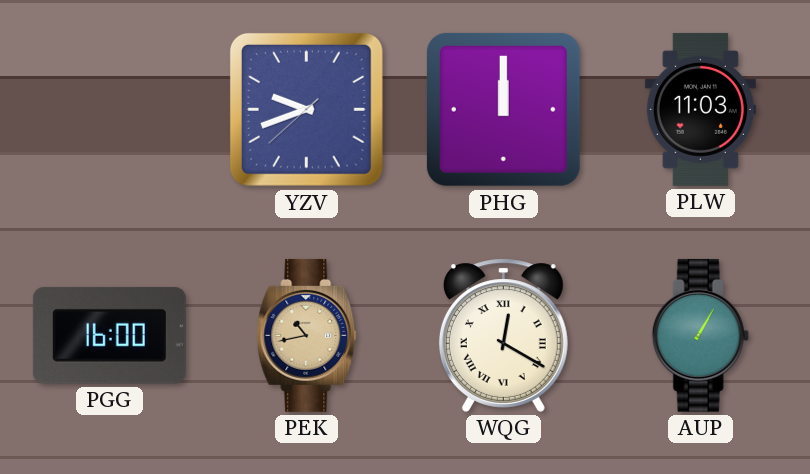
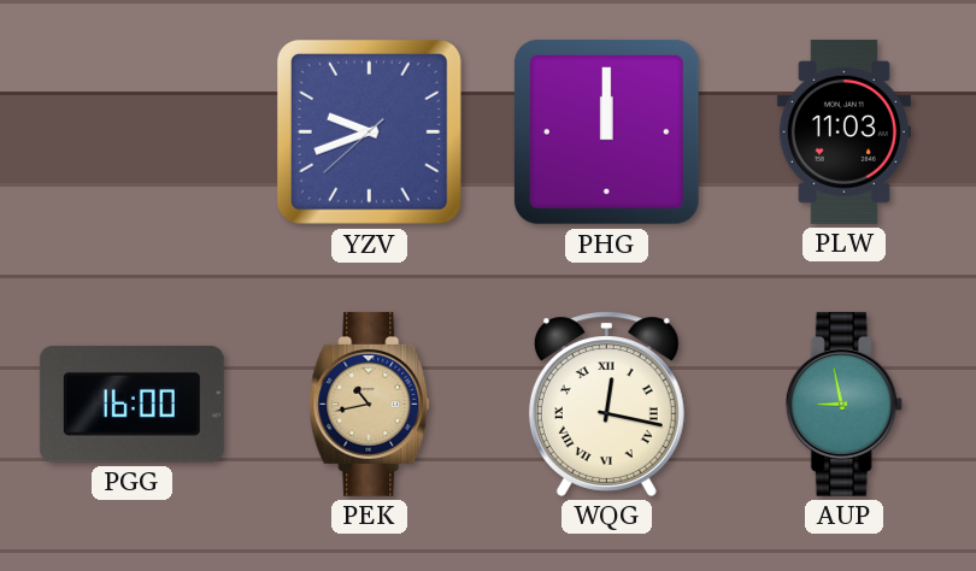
WQG: 12:20 -> 12:17
AUP: 1:05 -> 8:58
